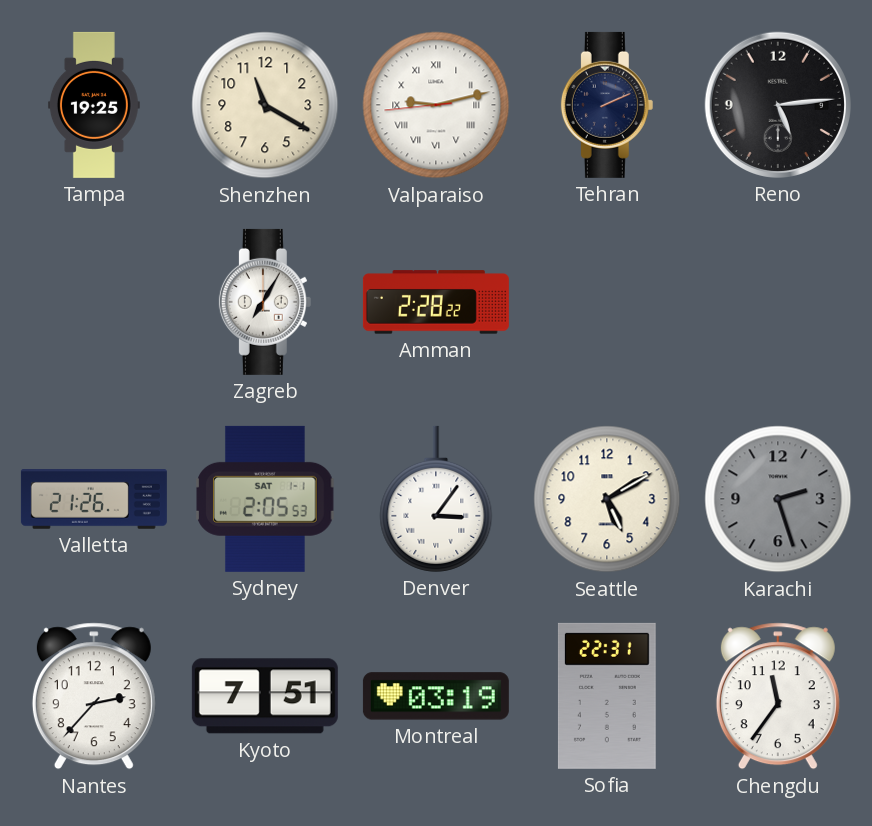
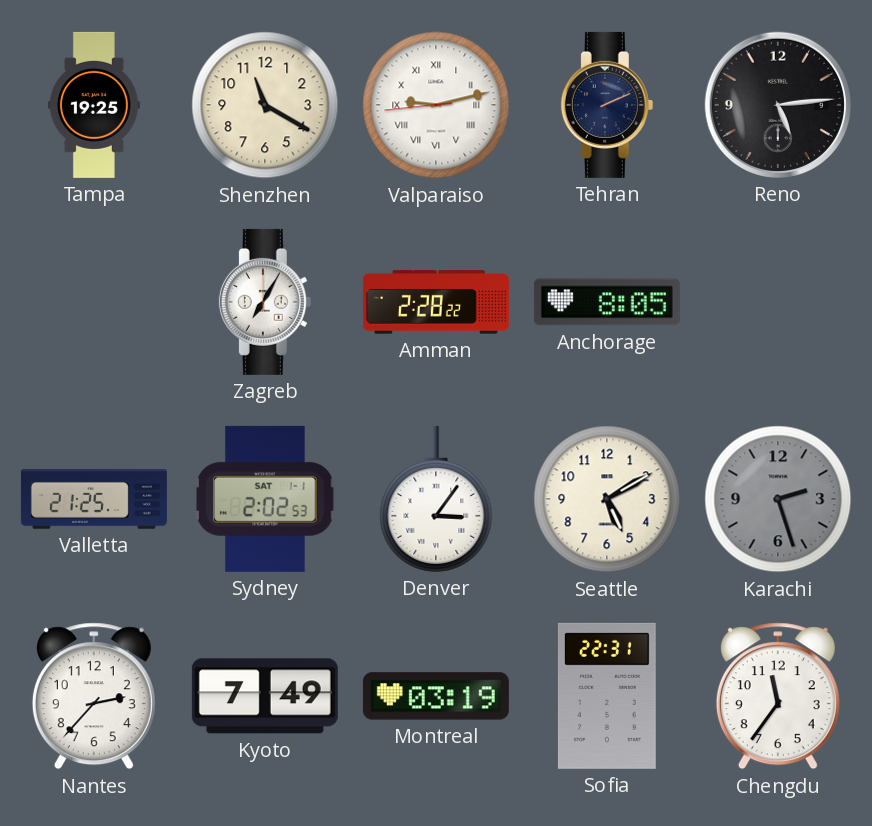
Anchorage: none -> 8:05
Valletta: 21:26 -> 21:25
Sydney: 2:05 -> 2:02
Kyoto: 7:51 -> 7:49
